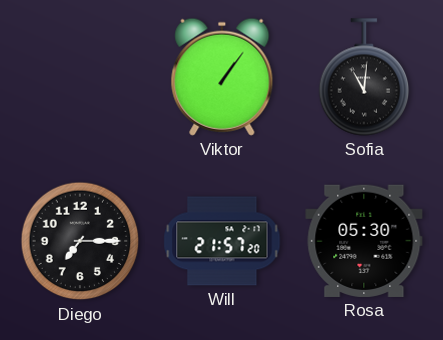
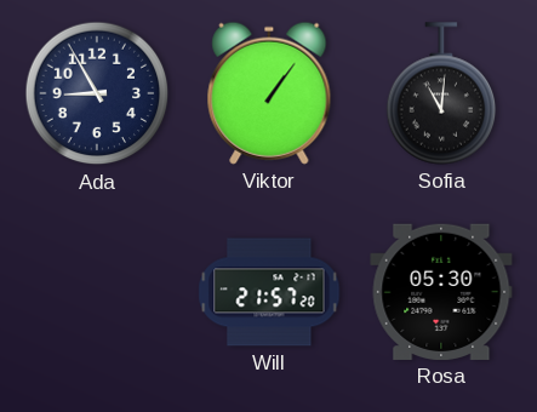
Ada: none -> 8:55
Diego: 7:15 -> none
